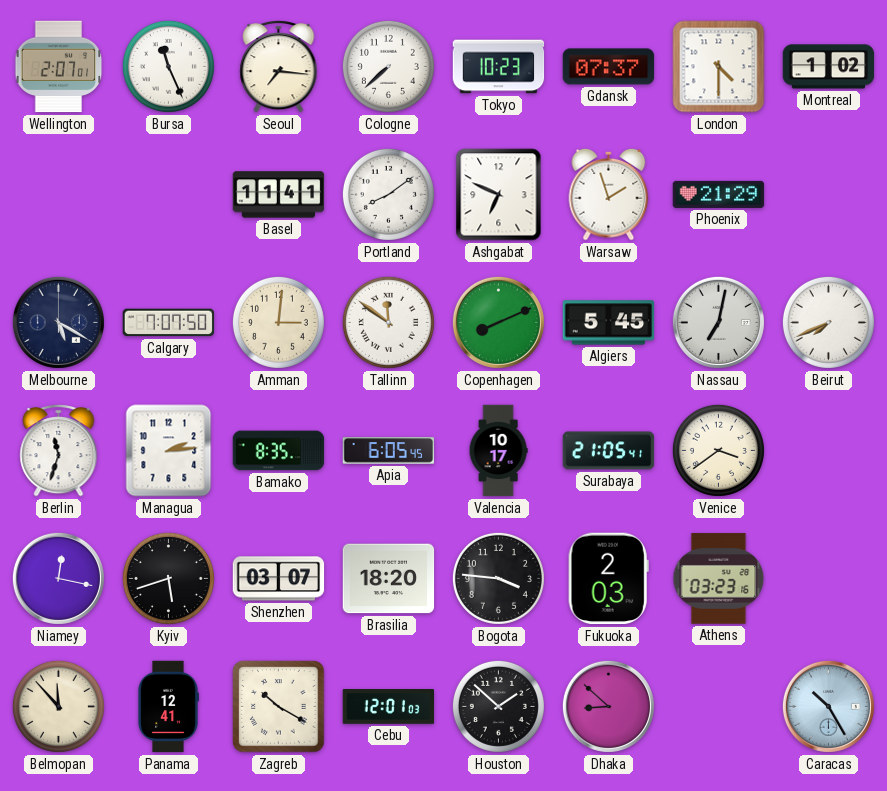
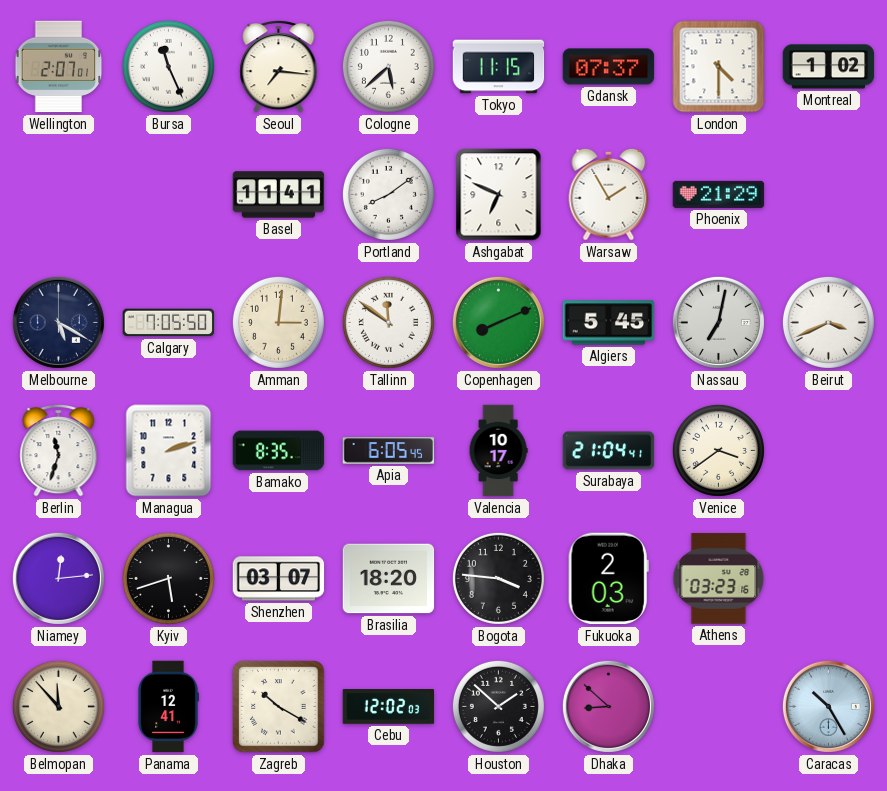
Cologne: 7:38 -> 5:38
Tokyo: 10:23 -> 11:15
Warsaw: 1:57 -> 1:55
Calgary: 7:07 -> 7:05
Beirut: 7:41 -> 3:41
Managua: 2:14 -> 2:12
Surabaya: 21:05 -> 21:04
Niamey: 12:17 -> 12:14
Cebu: 12:01 -> 12:02
